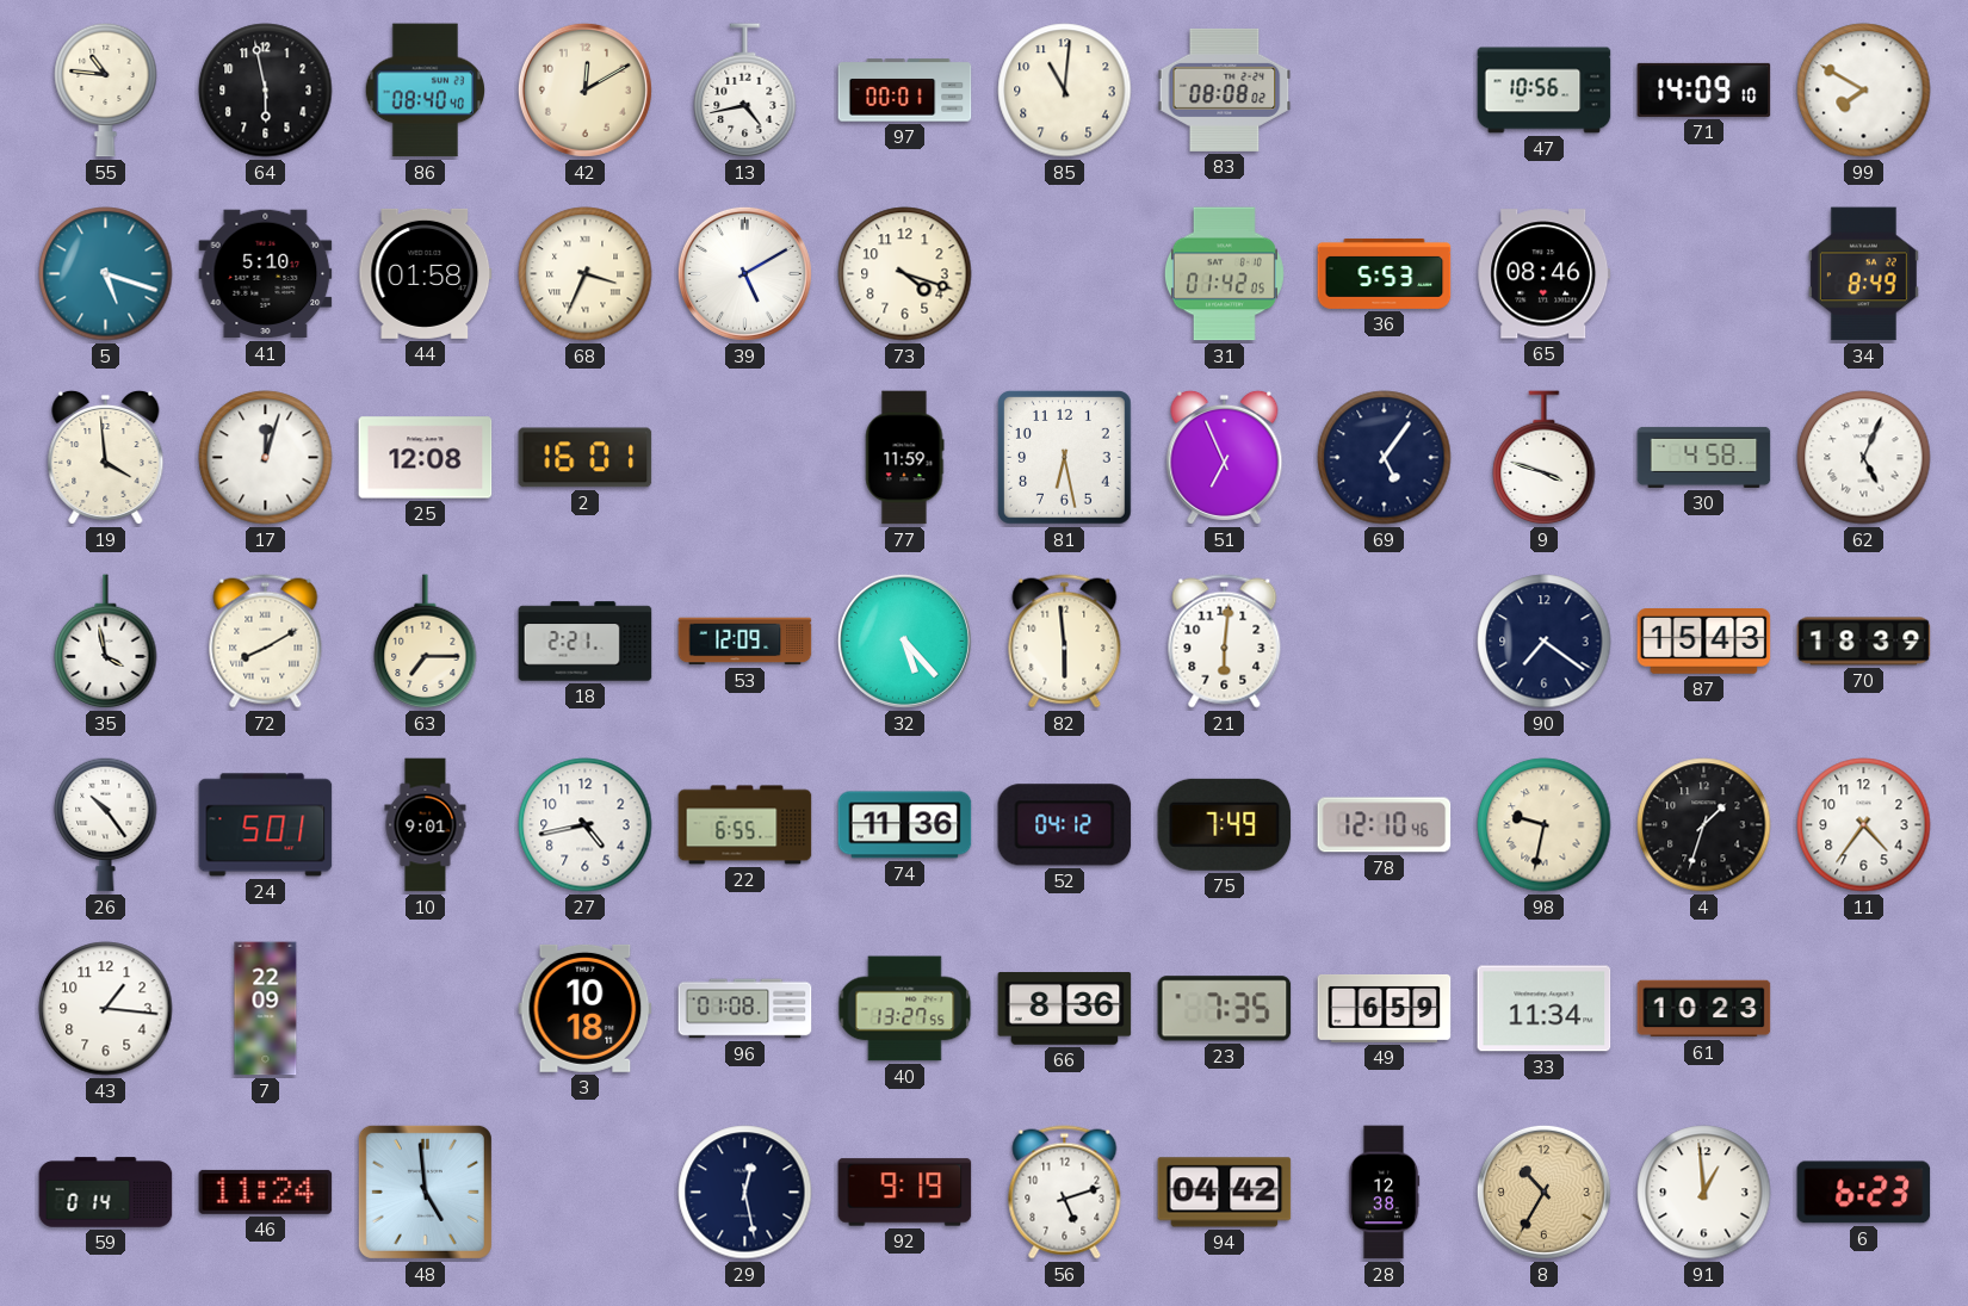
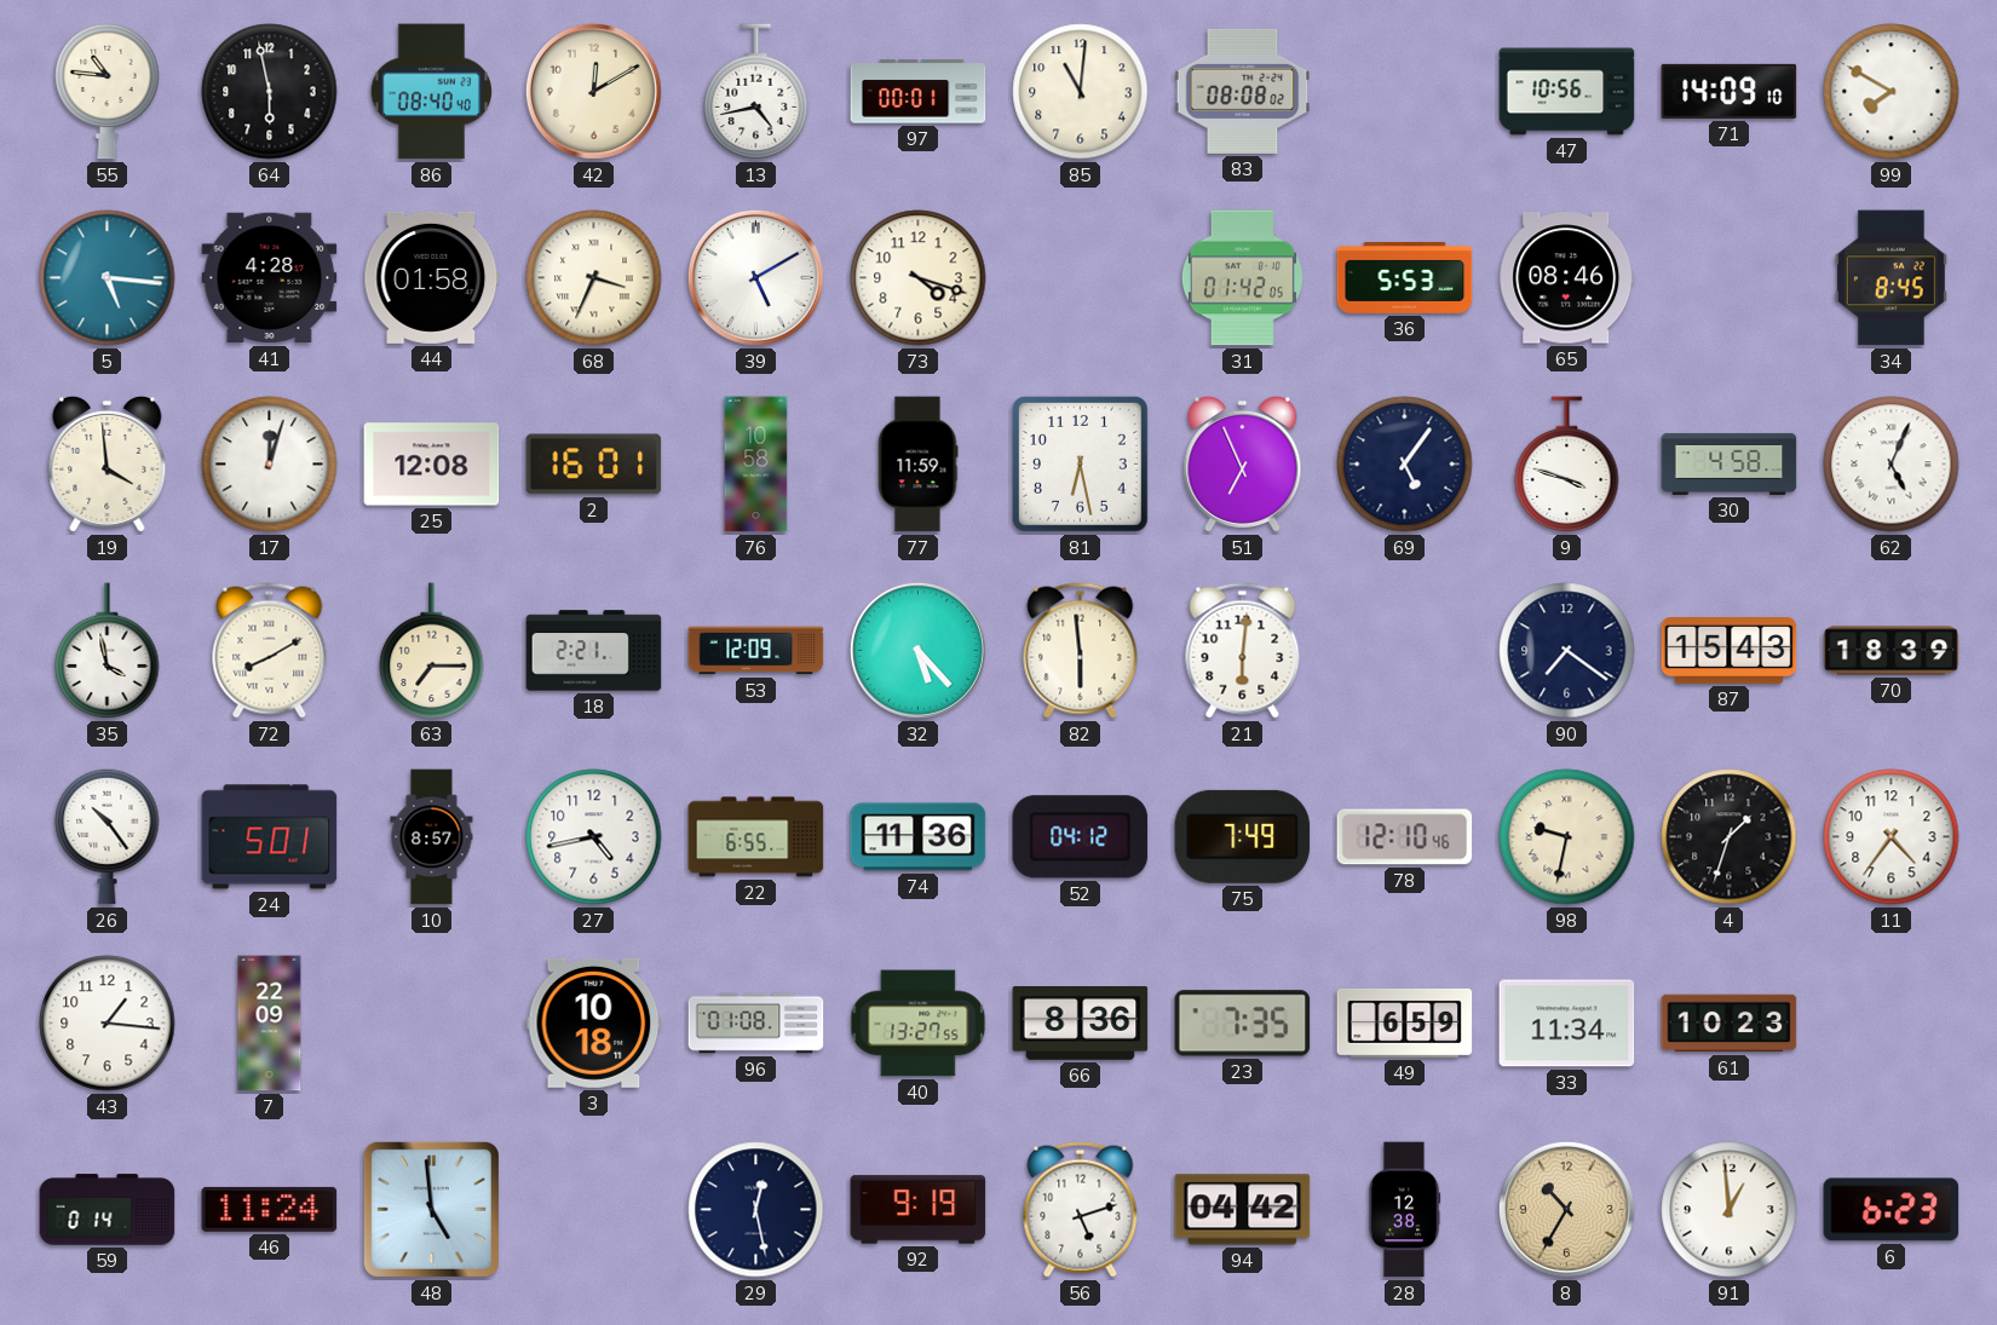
5: 5:18 -> 5:16
41: 5:10 -> 4:28
34: 8:49 -> 8:45
76: none -> 10:58
10: 9:01 -> 8:57
